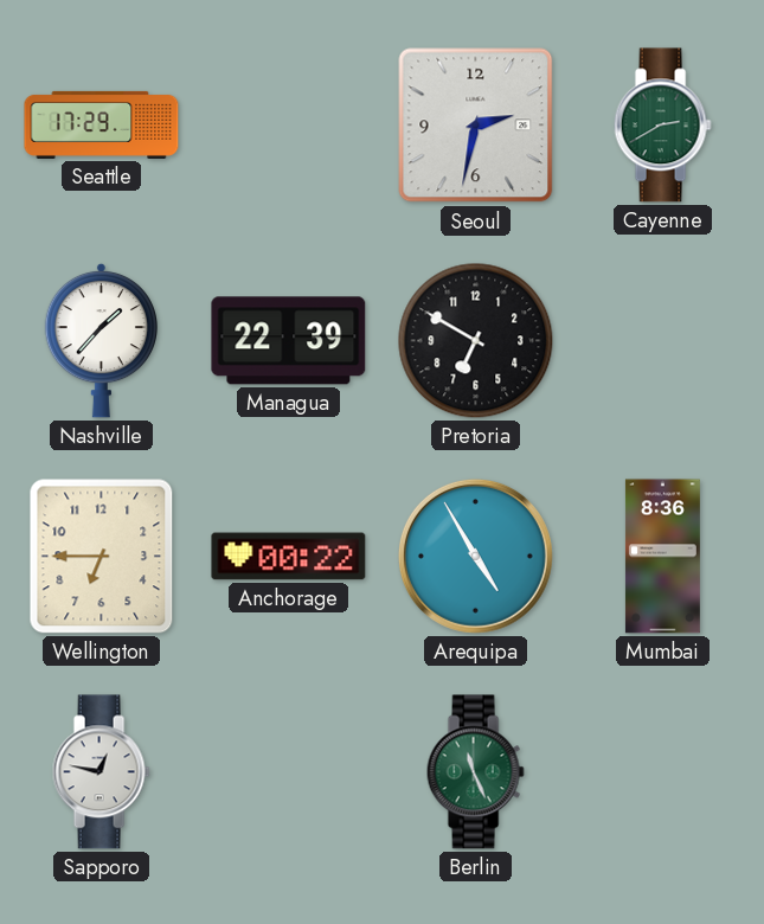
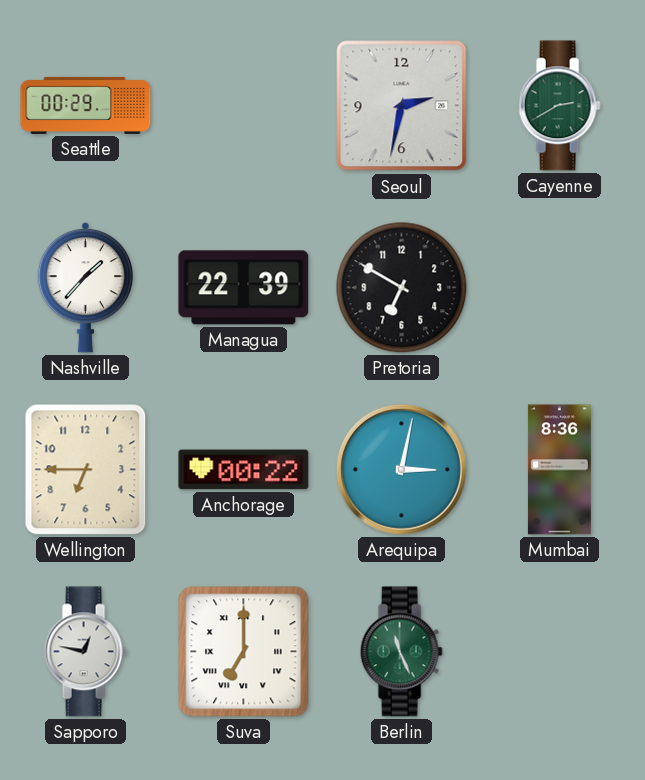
Seattle: 17:29 -> 00:29
Arequipa: 4:55 -> 3:02
Suva: none -> 7:00
